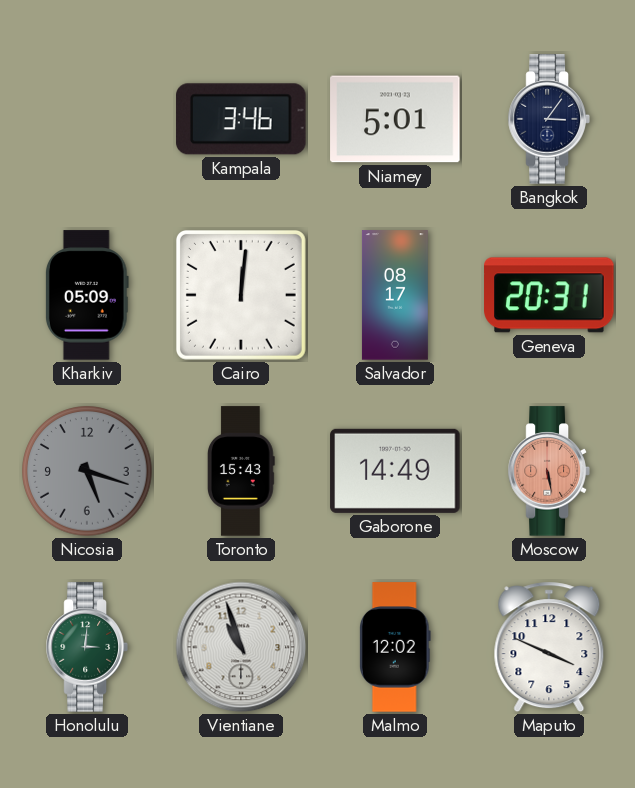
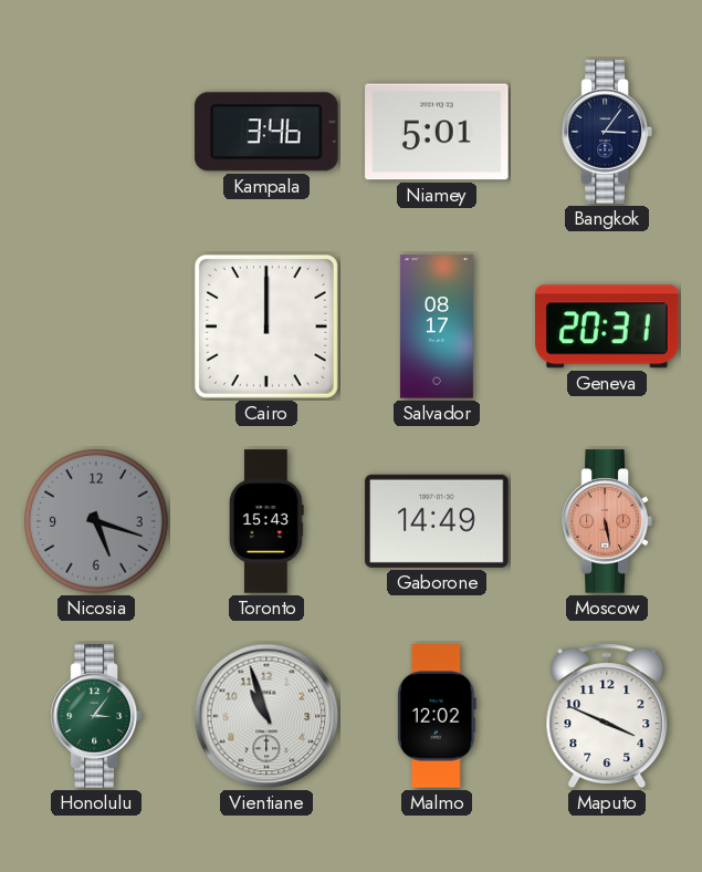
Kharkiv: 05:09 -> none
Cairo: 12:01 -> 12:00
Honolulu: 3:01 -> 3:06
